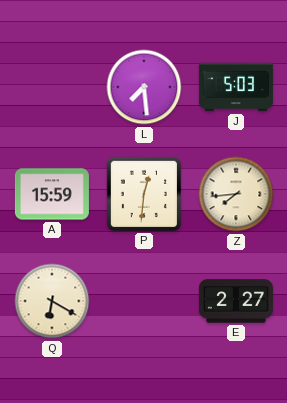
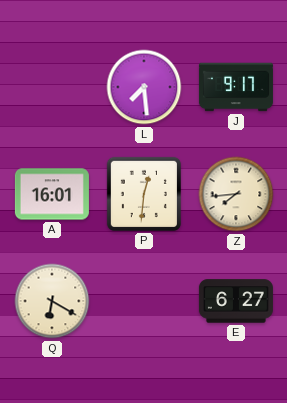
J: 5:03 -> 9:17
A: 15:59 -> 16:01
E: 2:27 -> 6:27
